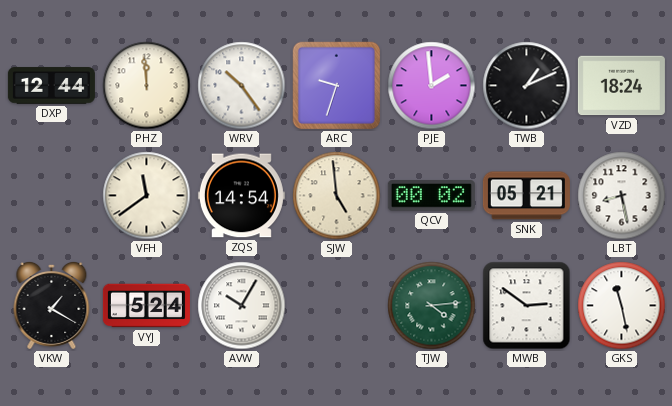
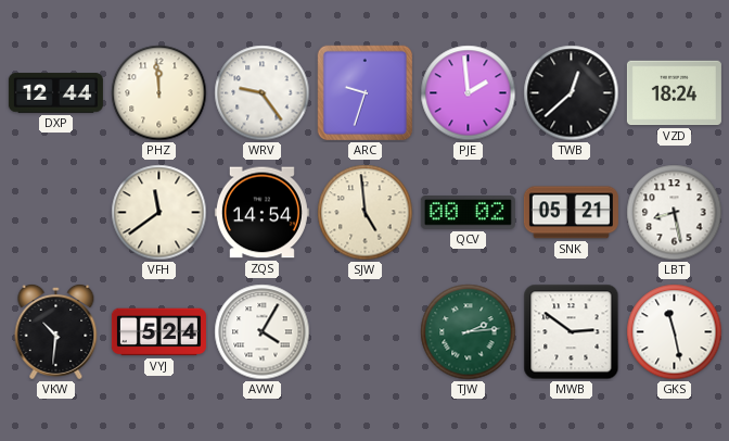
WRV: 10:24 -> 9:24
TWB: 1:11 -> 12:38
VKW: 1:20 -> 10:31
AVW: 10:05 -> 4:05
TJW: 4:14 -> 2:14
